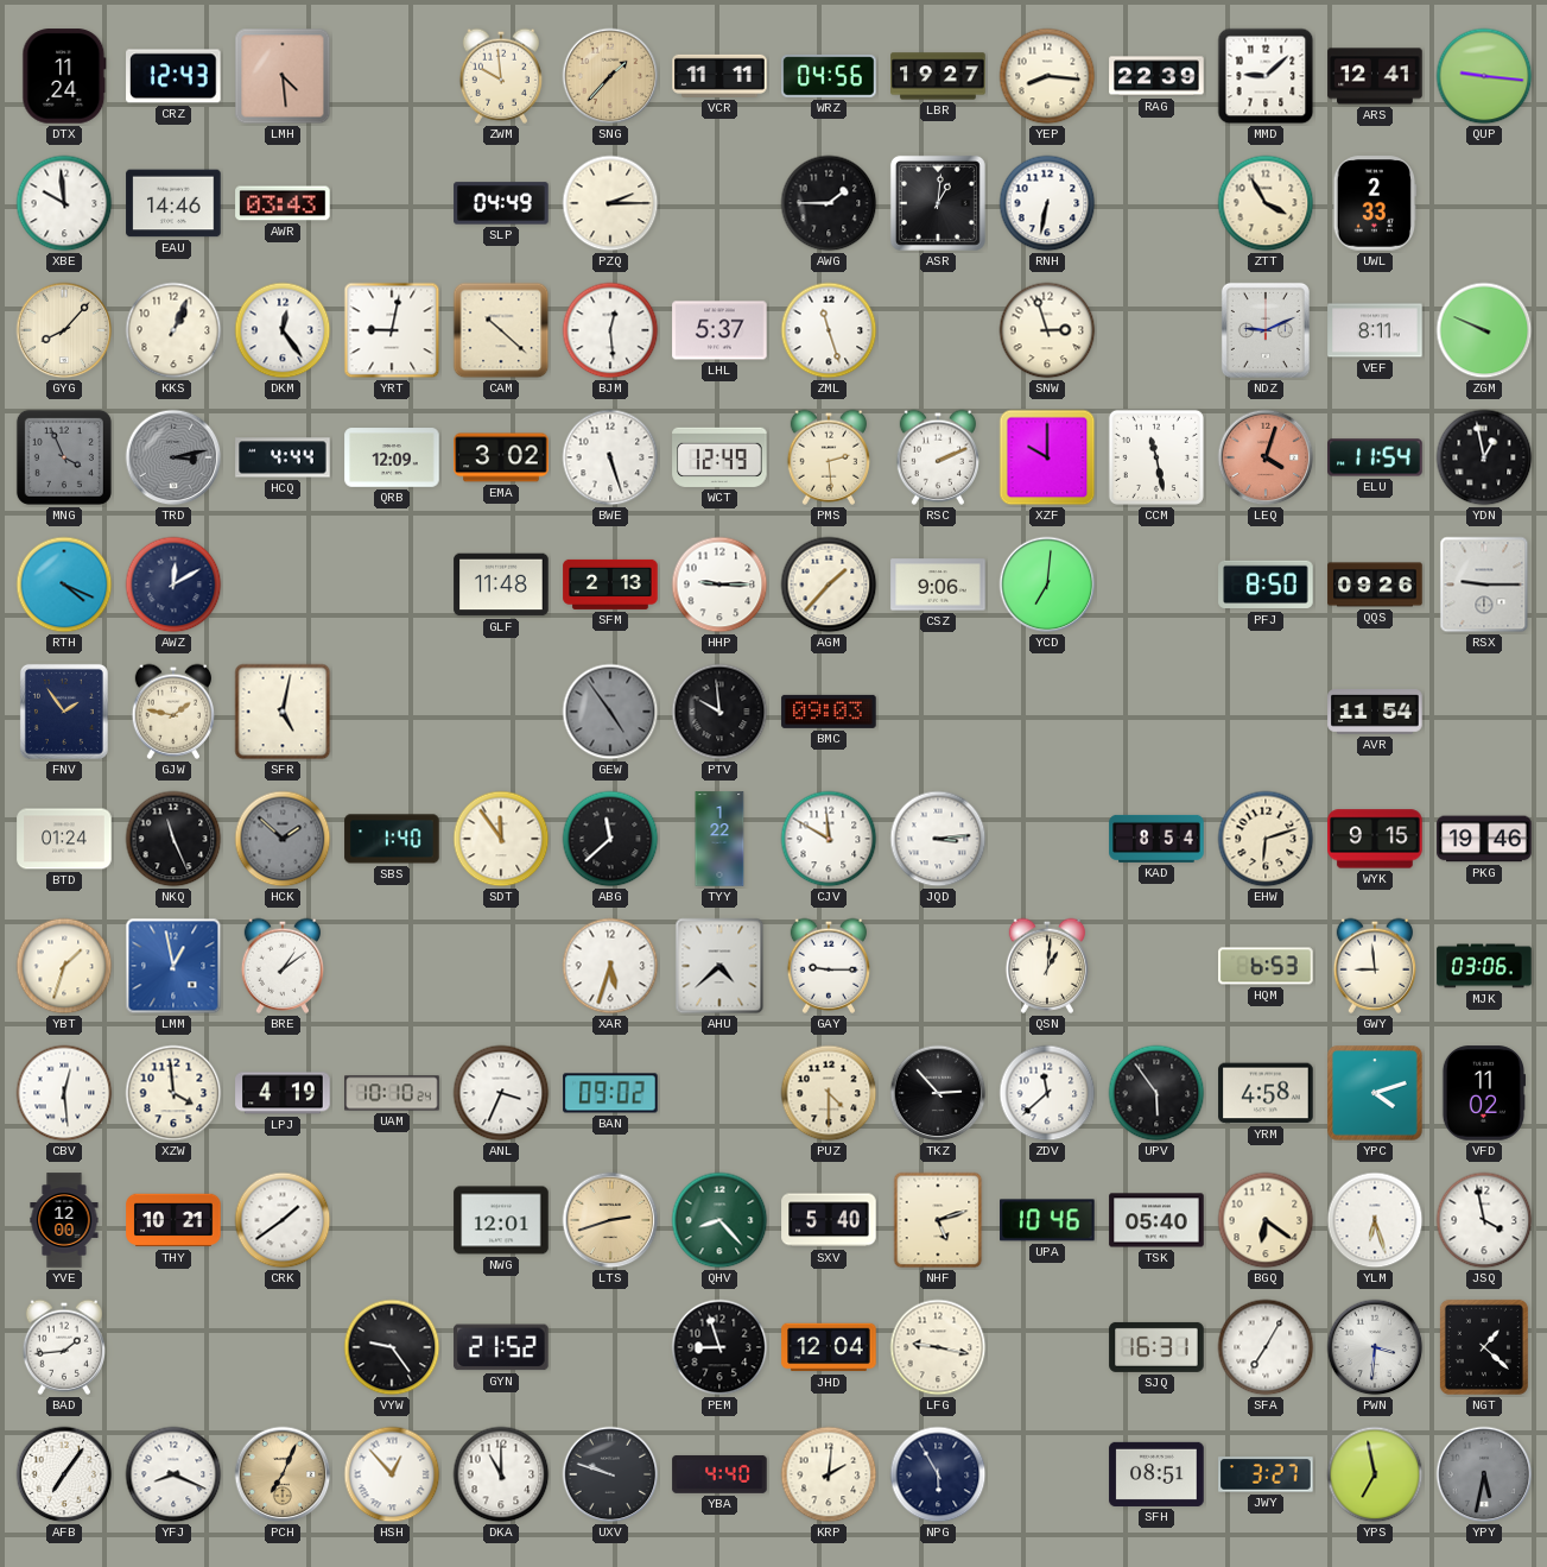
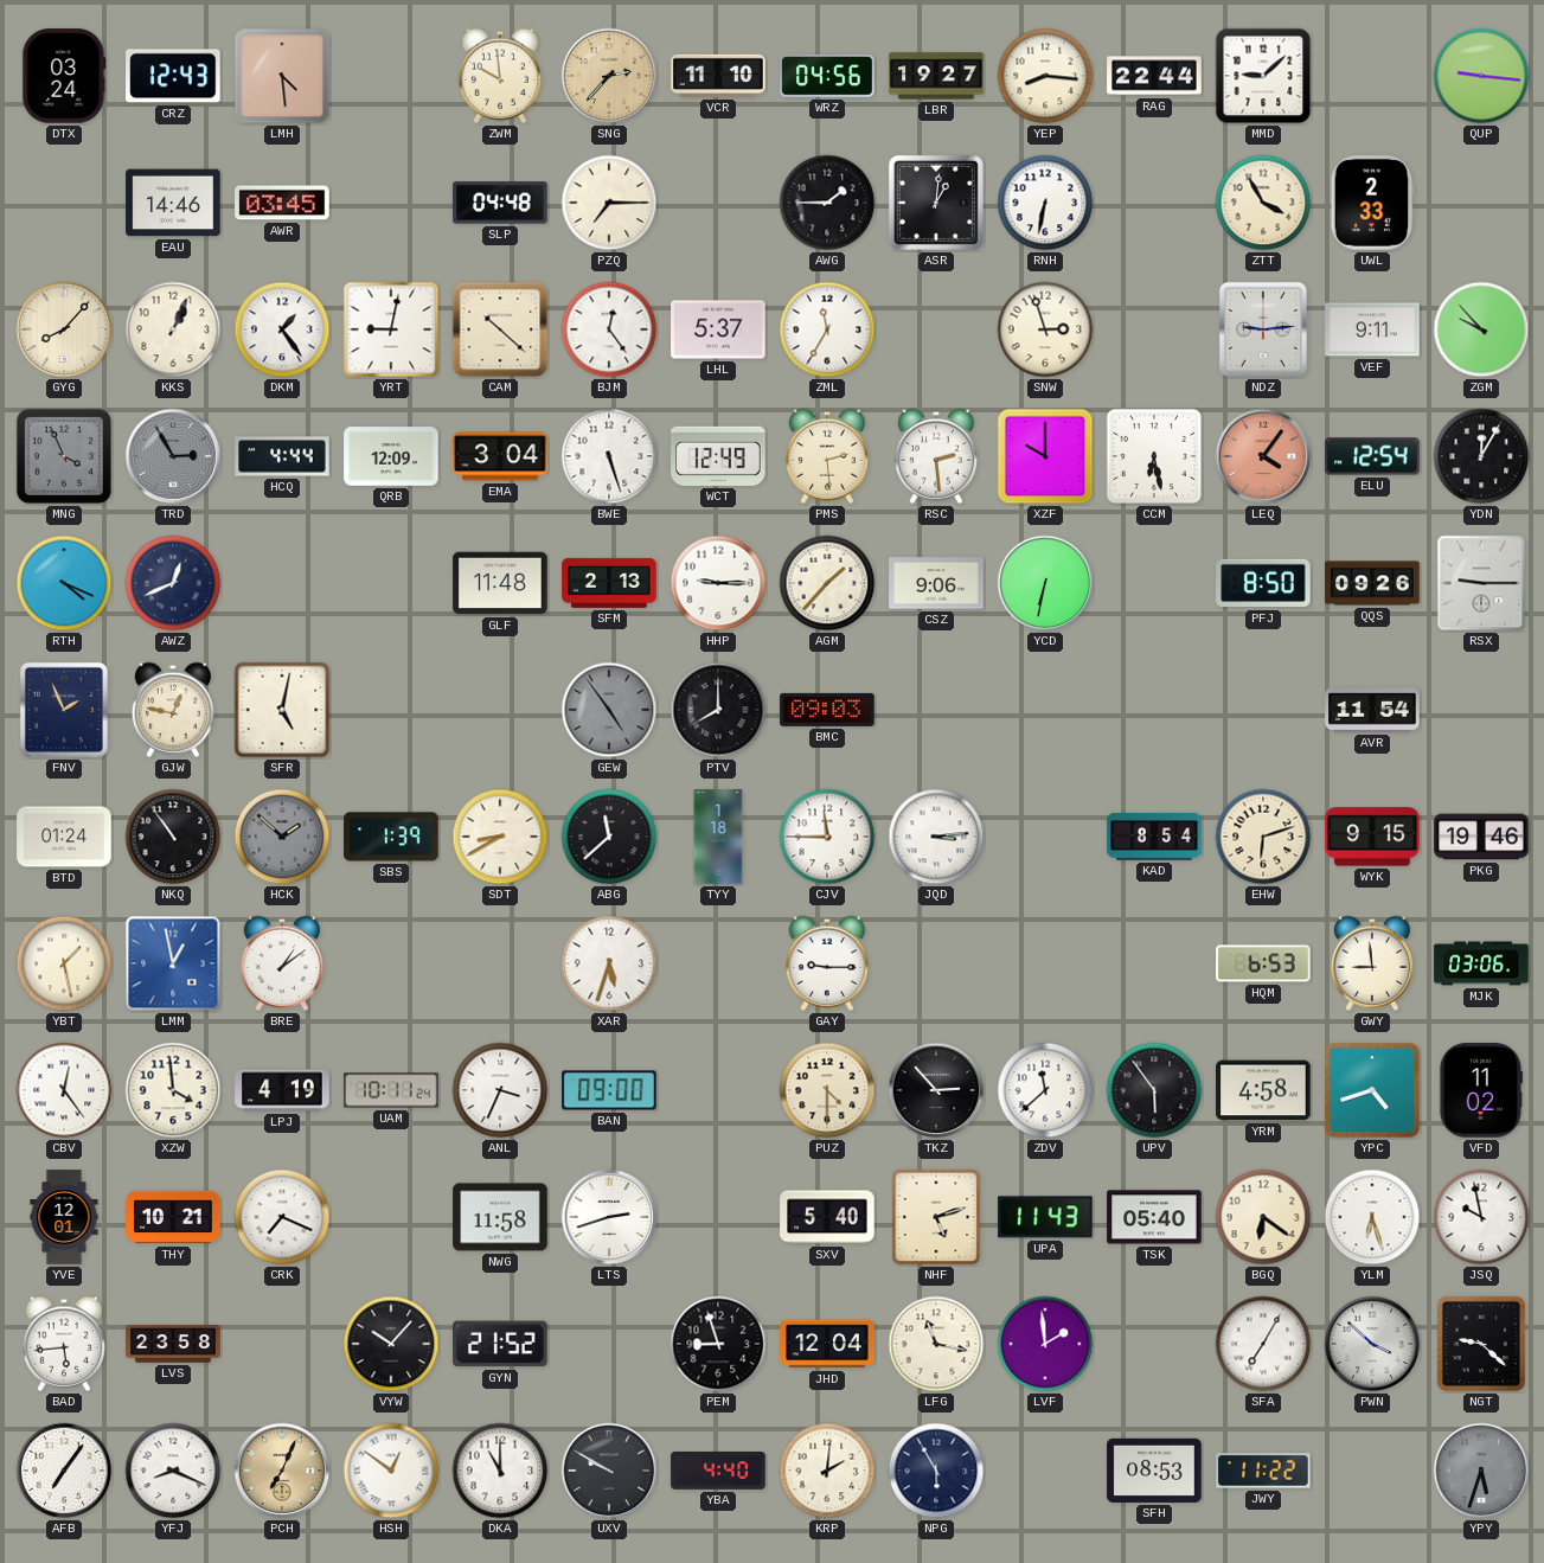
DTX: 11:24 -> 03:24
SNG: 1:37 -> 2:37
VCR: 11:11 -> 11:10
RAG: 22:39 -> 22:44
ARS: 12:41 -> none
XBE: 9:59 -> none
AWR: 03:43 -> 03:45
SLP: 04:49 -> 04:48
PZQ: 2:15 -> 7:15
DKM: 12:24 -> 1:24
BJM: 12:29 -> 12:24
ZML: 11:27 -> 11:35
NDZ: 9:11 -> 9:14
VEF: 8:11 -> 9:11
ZGM: 9:49 -> 9:53
TRD: 3:13 -> 2:55
EMA: 3:02 -> 3:04
RSC: 2:11 -> 2:29
CCM: 11:28 -> 6:28
LEQ: 4:03 -> 4:06
ELU: 11:54 -> 12:54
YDN: 12:58 -> 12:05
AWZ: 12:10 -> 12:41
YCD: 7:01 -> 6:32
FNV: 1:54 -> 1:56
GJW: 1:47 -> 12:47
PTV: 9:59 -> 8:00
NKQ: 11:26 -> 10:54
SBS: 1:40 -> 1:39
SDT: 11:54 -> 8:40
TYY: 1:22 -> 1:18
CJV: 11:50 -> 11:45
YBT: 1:33 -> 1:28
AHU: 4:38 -> none
QSN: 1:01 -> none
CBV: 12:29 -> 12:24
UAM: 10:10 -> 10:11
BAN: 09:02 -> 09:00
YPC: 4:12 -> 4:42
YVE: 12:00 -> 12:01
CRK: 1:39 -> 7:19
NWG: 12:01 -> 11:58
LTS dial: champagne -> white
QHV: 8:23 -> none
UPA: 10:46 -> 11:43
JSQ: 3:58 -> 9:58
BAD: 1:44 -> 5:44
LVS: none -> 23:58
VYW: 9:24 -> 10:07
LFG: 9:17 -> 11:17
LVF: none -> 1:59
SJQ: 16:31 -> none
PWN: 3:31 -> 3:52
NGT: 1:22 -> 9:22
HSH: 12:53 -> 12:51
UXV: 9:48 -> 9:50
SFH: 08:51 -> 08:53
JWY: 3:27 -> 11:22
YPS: 6:58 -> none
YPY: 5:32 -> 5:33
